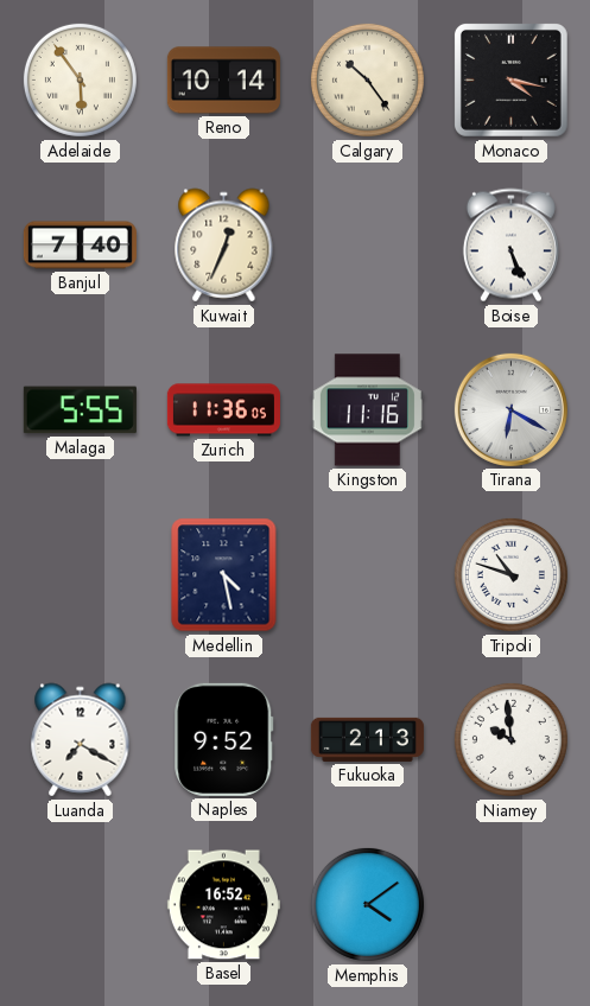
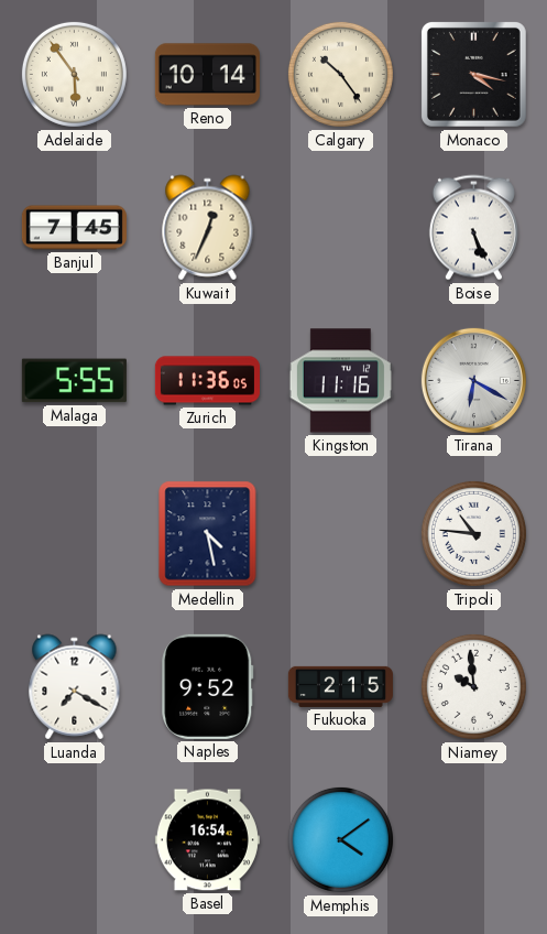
Banjul: 7:40 -> 7:45
Tripoli: 10:48 -> 10:46
Fukuoka: 2:13 -> 2:15
Basel: 16:52 -> 16:54
